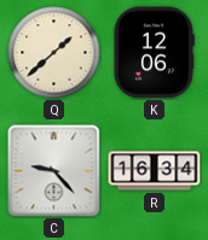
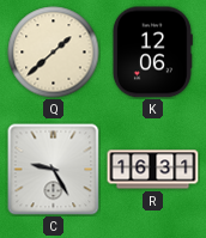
C: 9:23 -> 9:25
R: 16:34 -> 16:31
